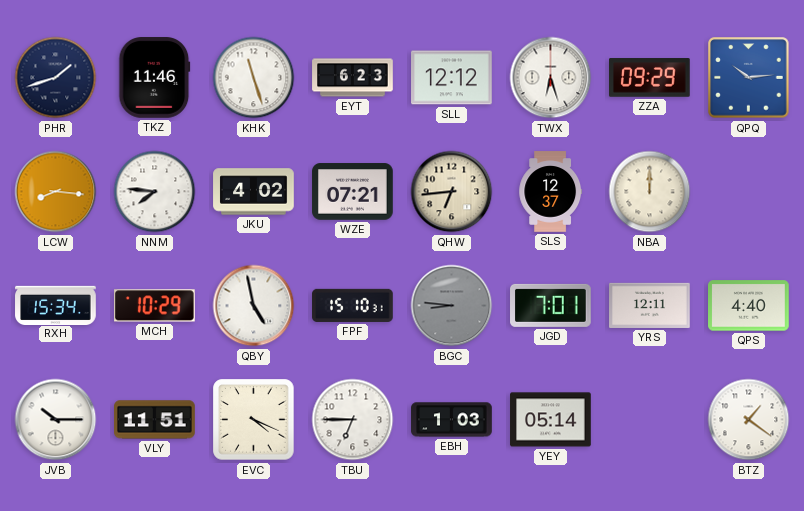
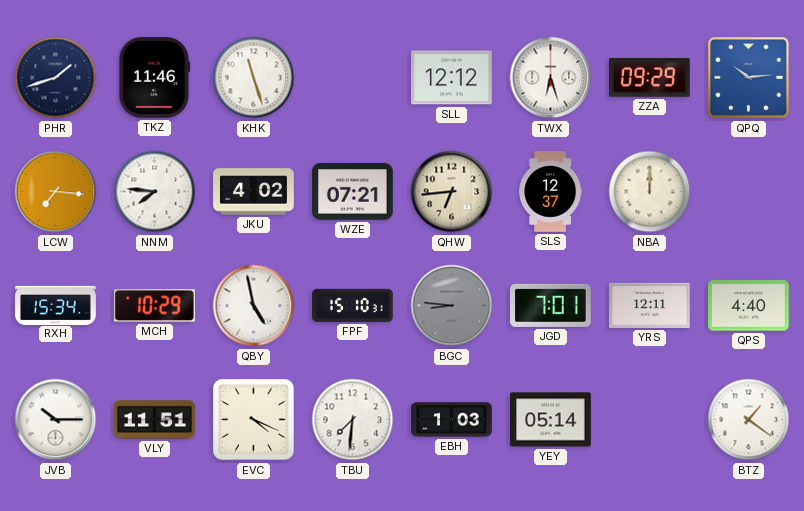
EYT: 6:23 -> none
LCW: 8:16 -> 7:16
TBU: 6:45 -> 7:31
